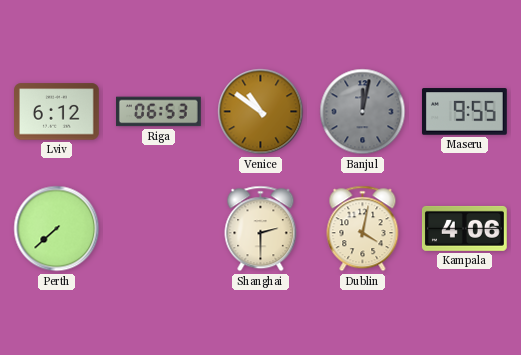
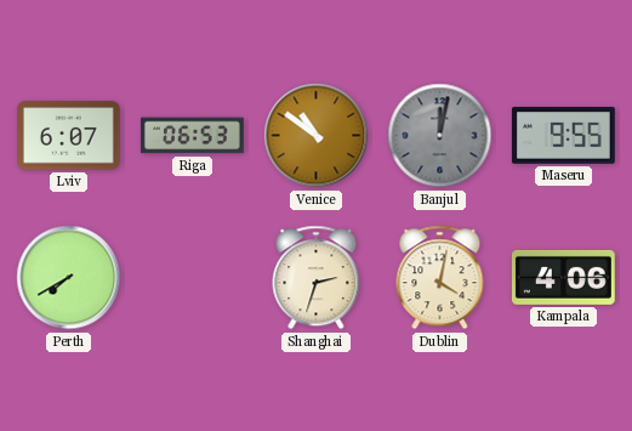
Lviv: 6:12 -> 6:07
Perth: 7:38 -> 7:40
Shanghai: 2:30 -> 2:33
